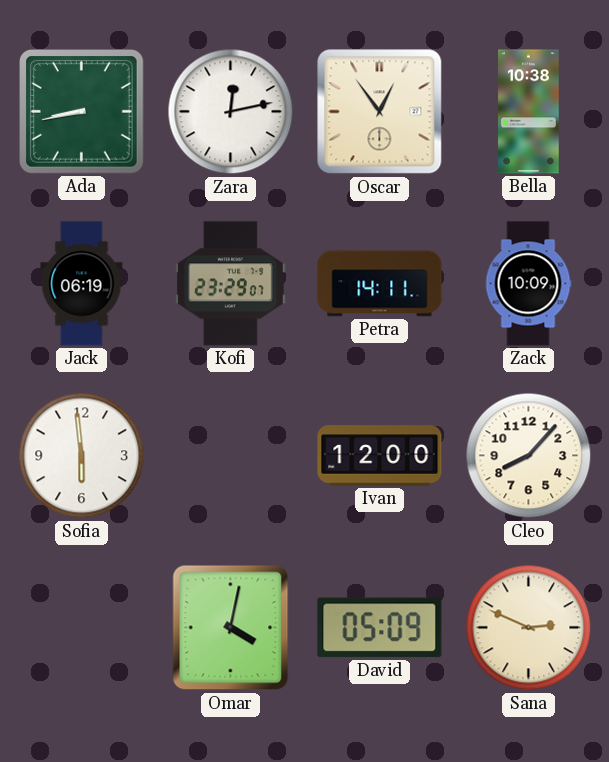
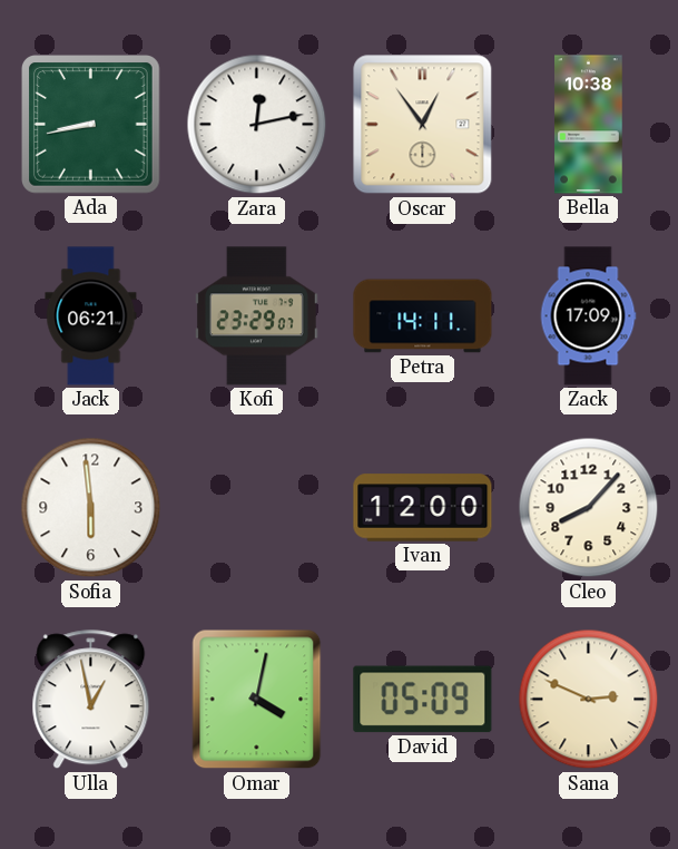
Jack: 06:19 -> 06:21
Zack: 10:09 -> 17:09
Ulla: none -> 12:58
